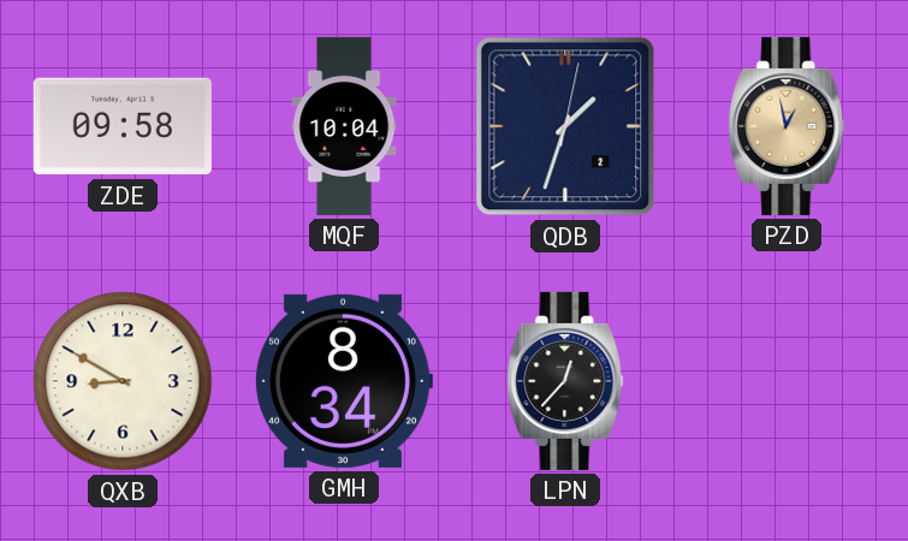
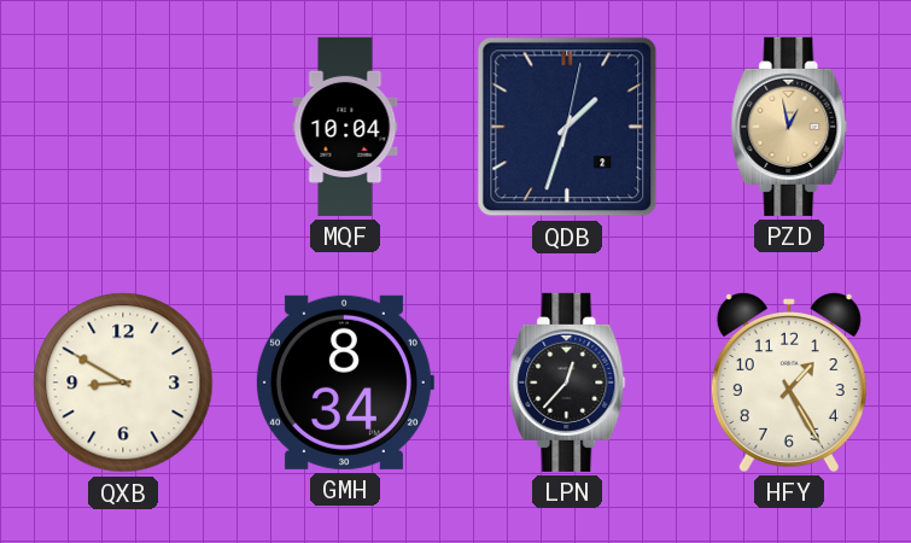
ZDE: 09:58 -> none
HFY: none -> 1:25
